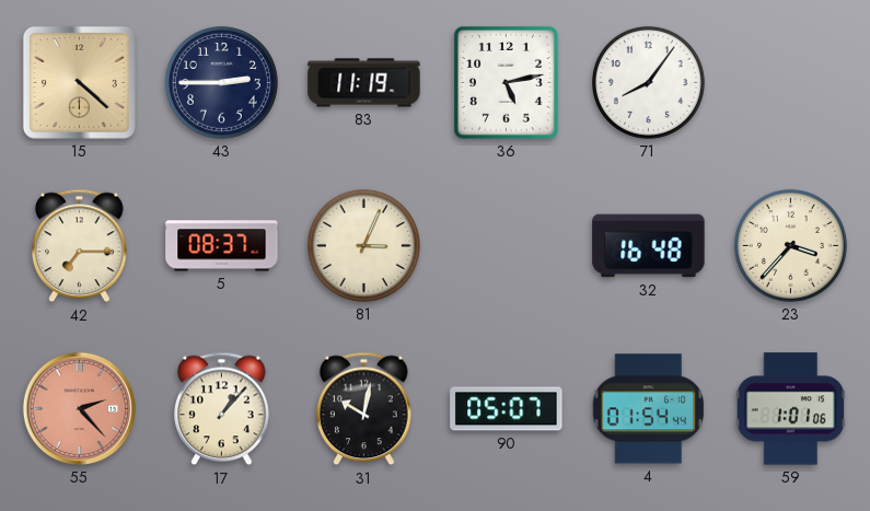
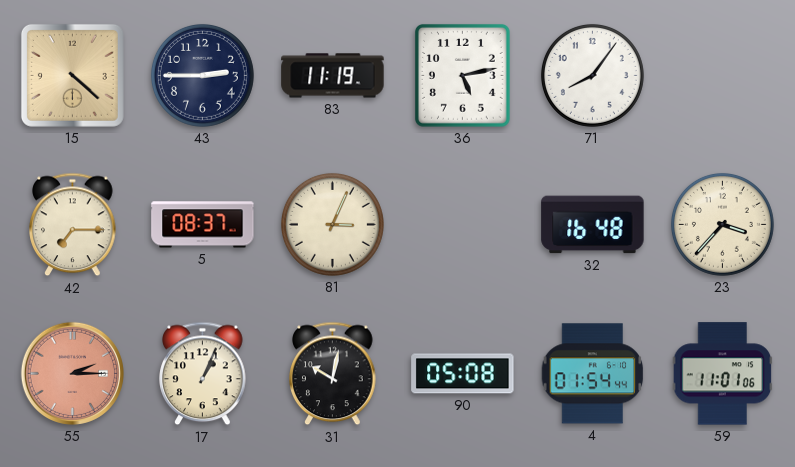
55: 2:23 -> 2:15
17: 1:07 -> 1:04
90: 05:07 -> 05:08
59: 1:01 -> 11:01
